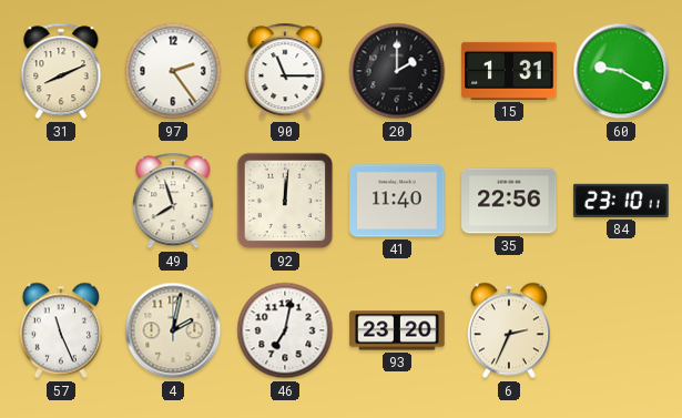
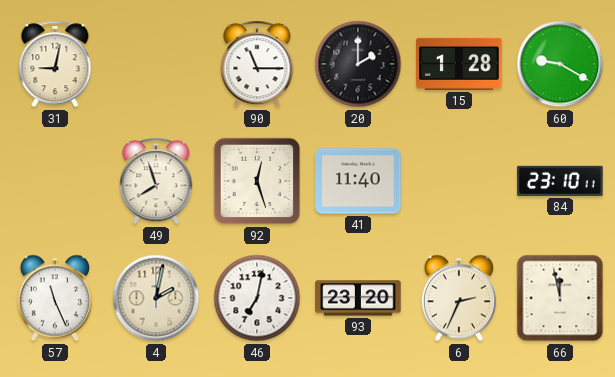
31: 8:11 -> 9:02
97: 2:24 -> none
15: 1:31 -> 1:28
92: 12:01 -> 12:27
35: 22:56 -> none
66: none -> 11:58
